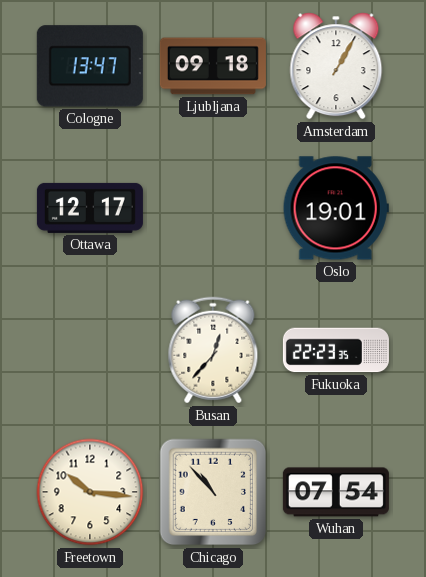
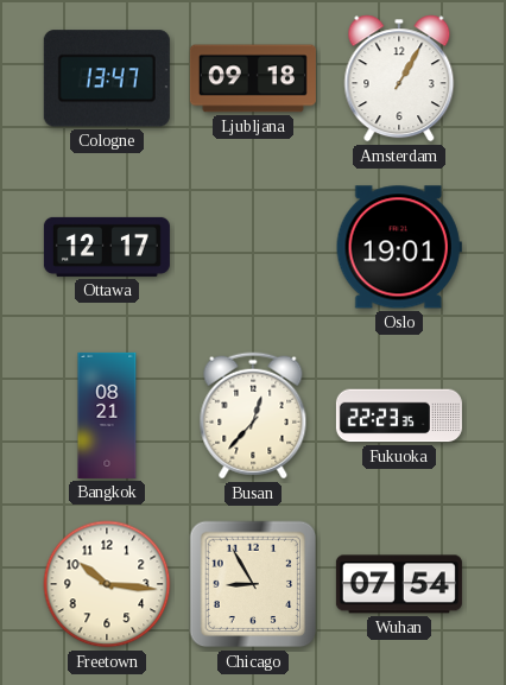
Bangkok: none -> 08:21
Chicago: 10:53 -> 8:55
